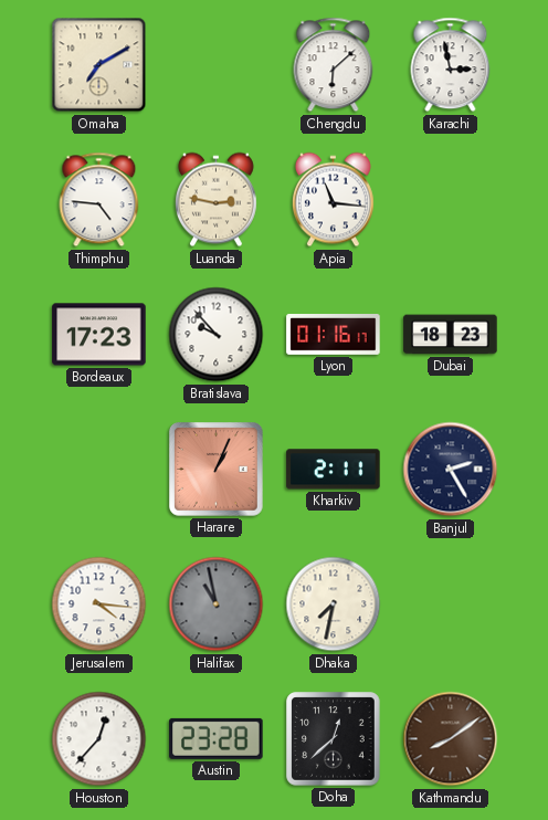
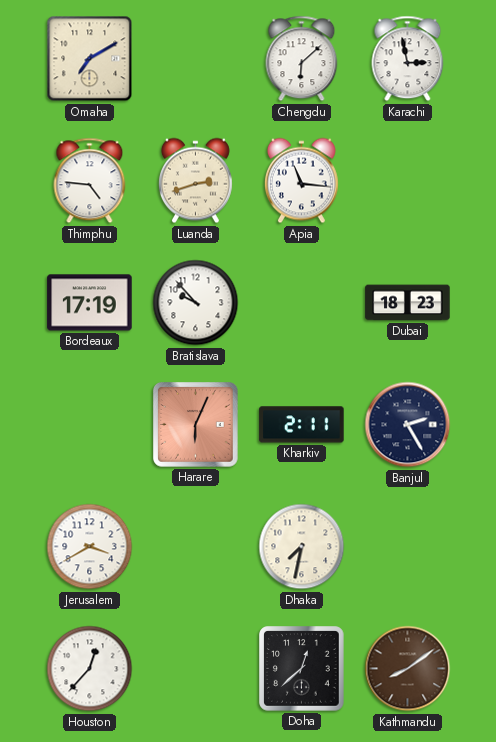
Luanda: 2:47 -> 2:42
Bordeaux: 17:23 -> 17:19
Lyon: 01:16 -> none
Harare: 1:04 -> 6:04
Jerusalem: 4:16 -> 3:40
Halifax: 10:58 -> none
Austin: 23:28 -> none
